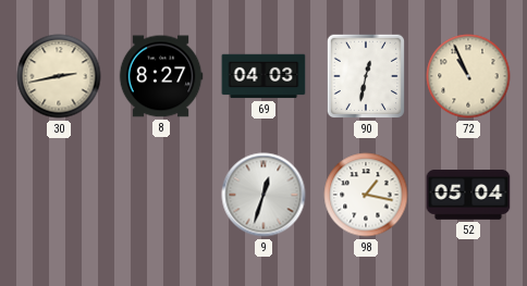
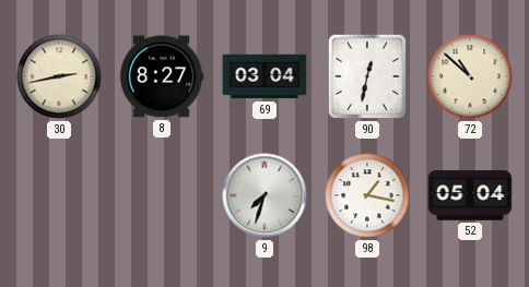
69: 04:03 -> 03:04
72: 10:56 -> 10:52
9: 12:33 -> 7:33
